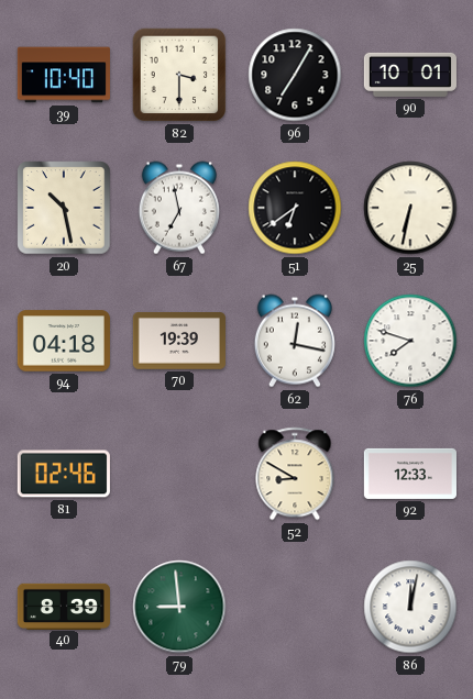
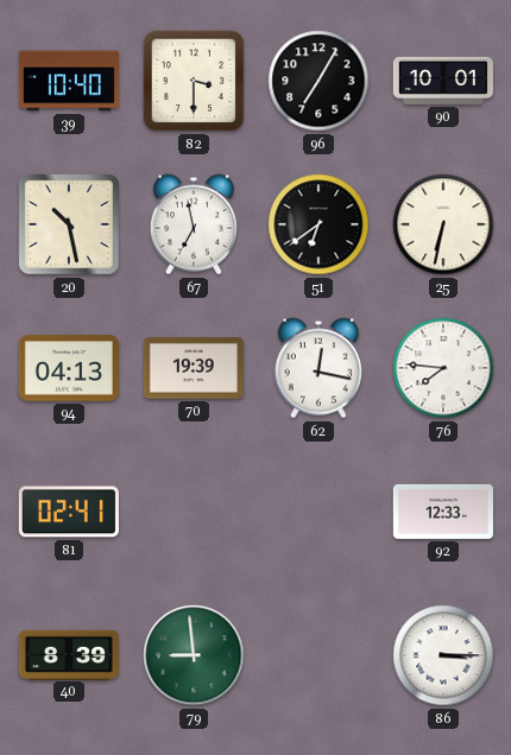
94: 04:18 -> 04:13
76: 7:48 -> 7:46
81: 02:46 -> 02:41
52: 8:50 -> none
86: 12:02 -> 3:15
